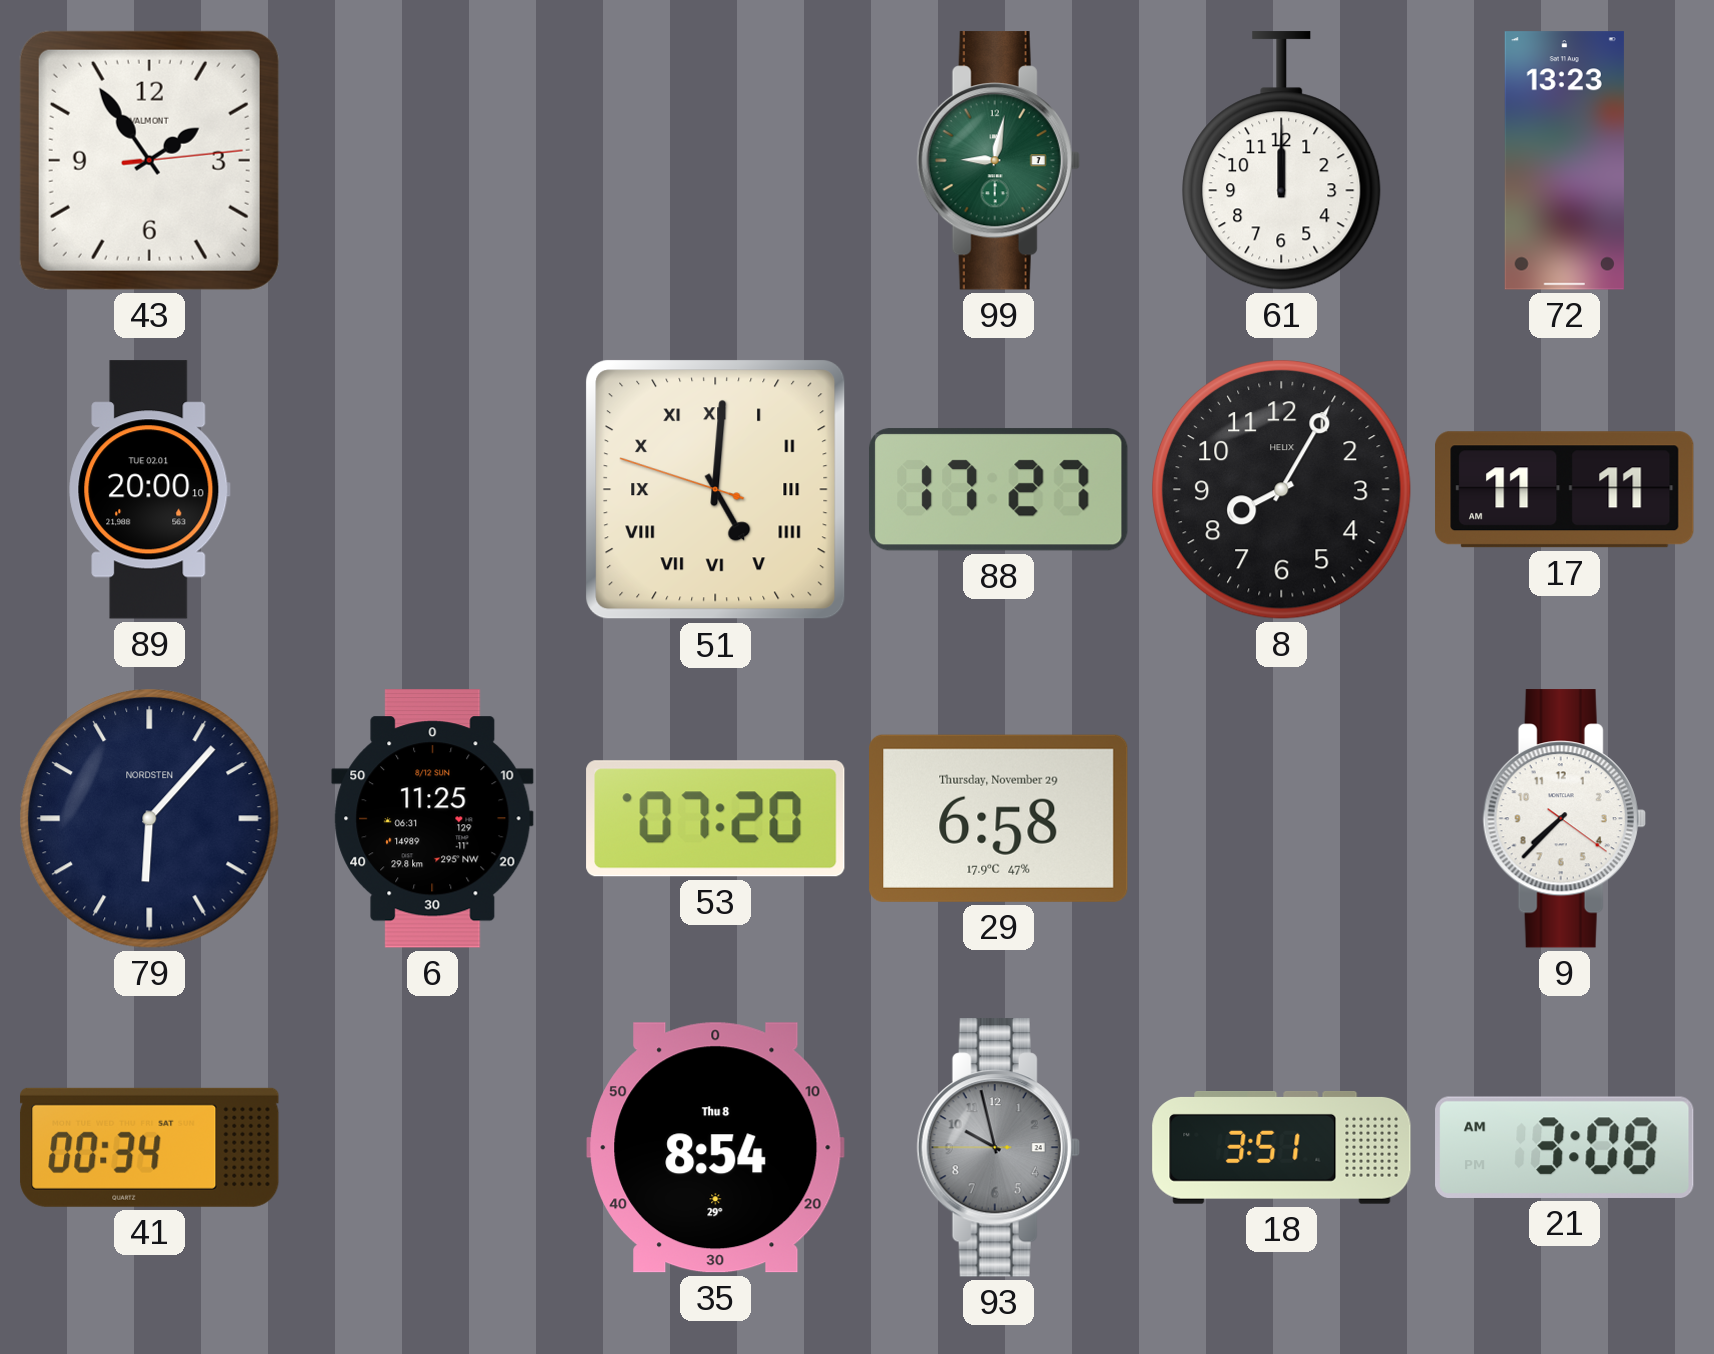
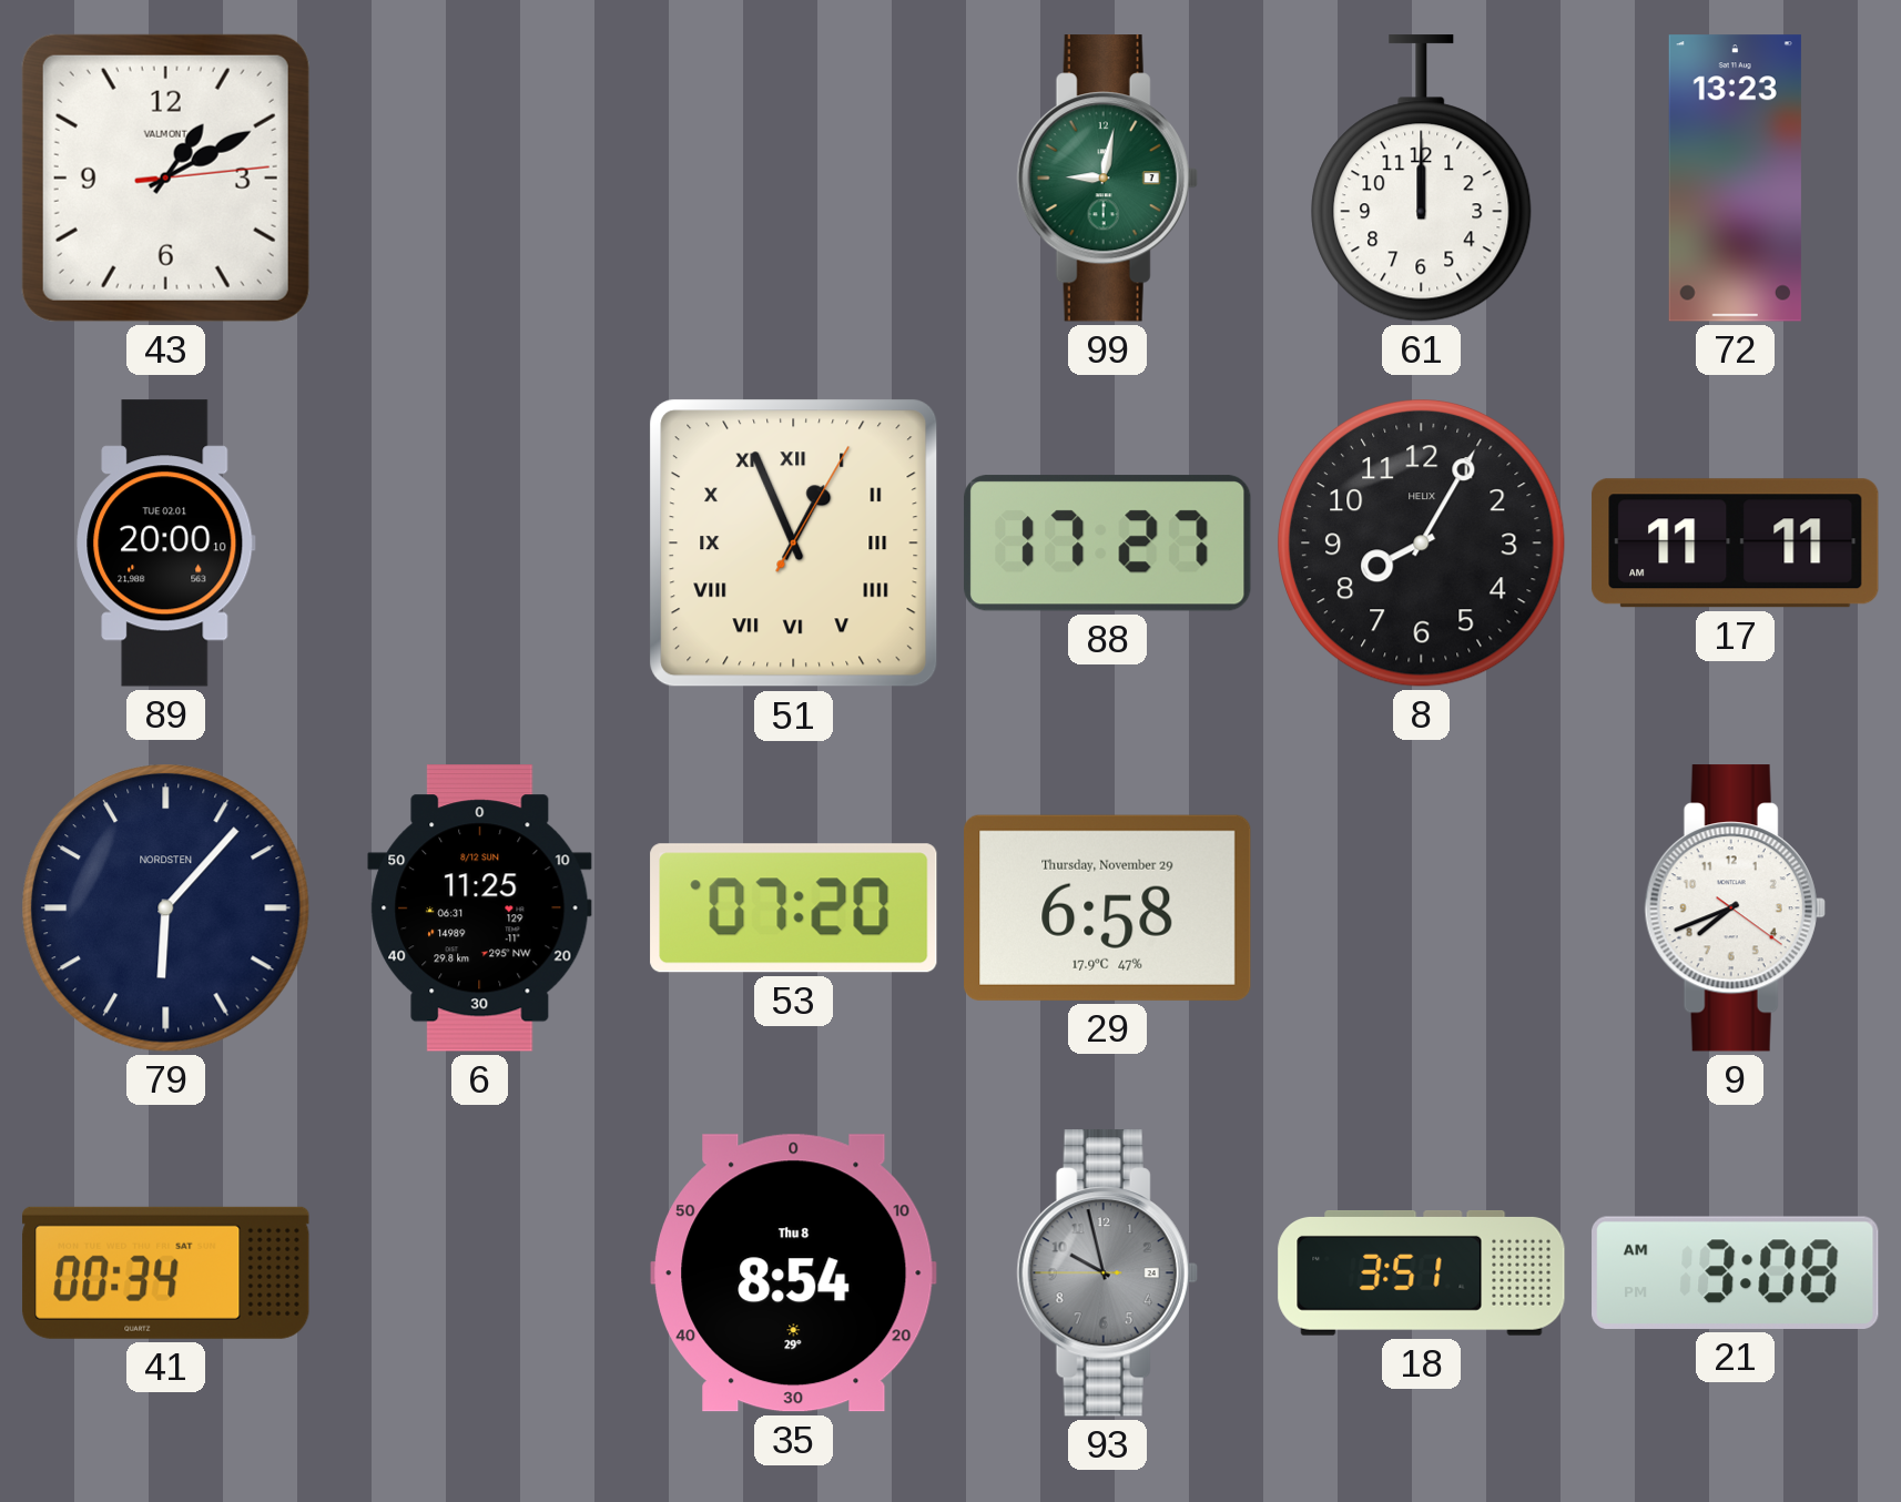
43: 1:54 -> 1:10
51: 5:00 -> 12:56
9: 7:37 -> 7:41
